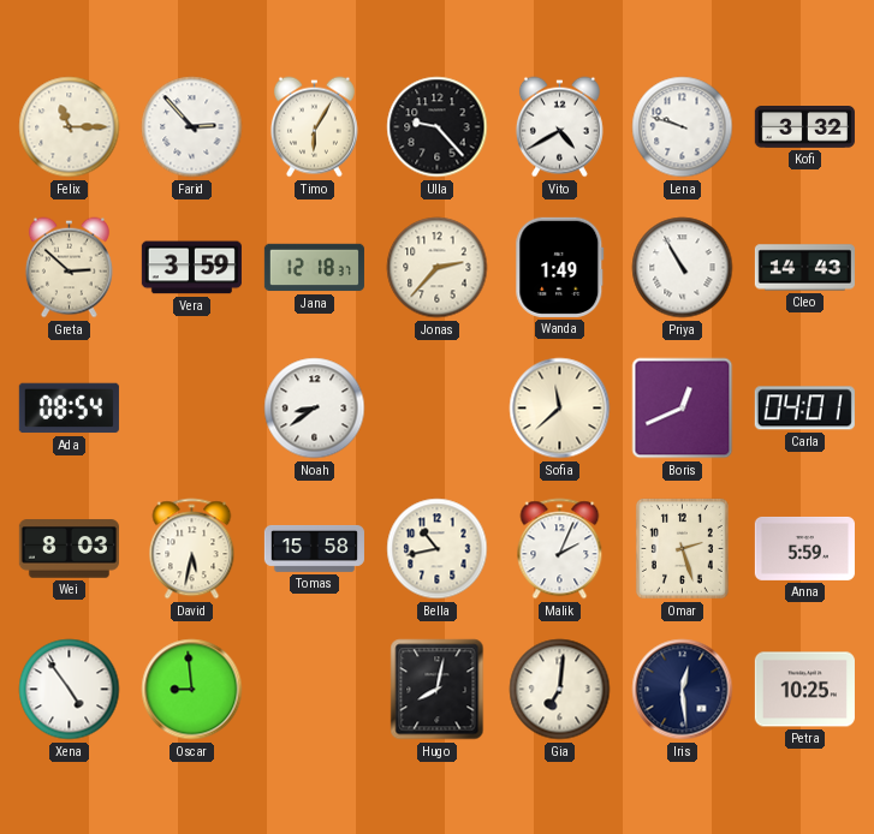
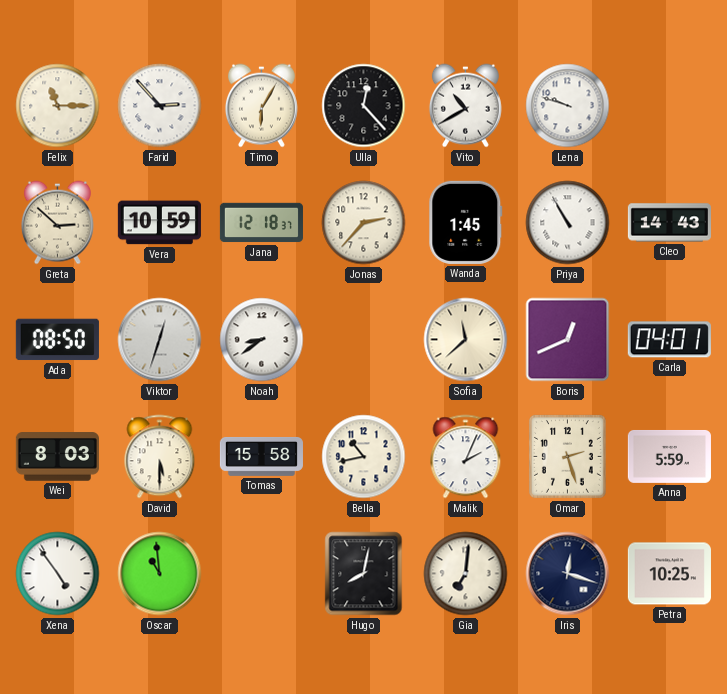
Ulla: 9:23 -> 12:23
Vito: 4:40 -> 10:40
Kofi: 3:32 -> none
Vera: 3:59 -> 10:59
Wanda: 1:49 -> 1:45
Ada: 08:54 -> 08:50
Viktor: none -> 12:33
David: 5:32 -> 5:30
Oscar: 8:59 -> 10:59
Iris: 12:29 -> 12:18
